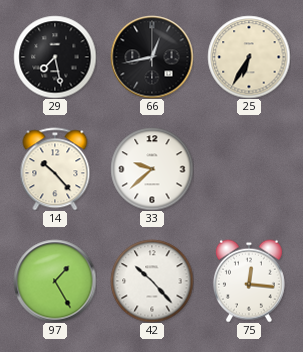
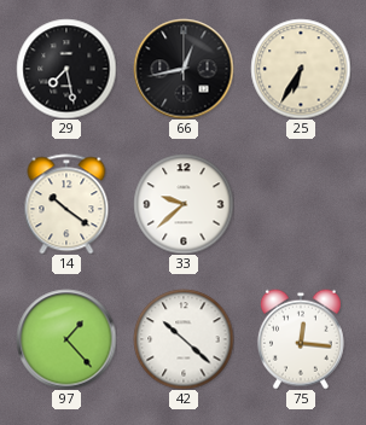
14: 10:23 -> 10:21
97: 1:25 -> 1:23
42: 10:23 -> 10:22
